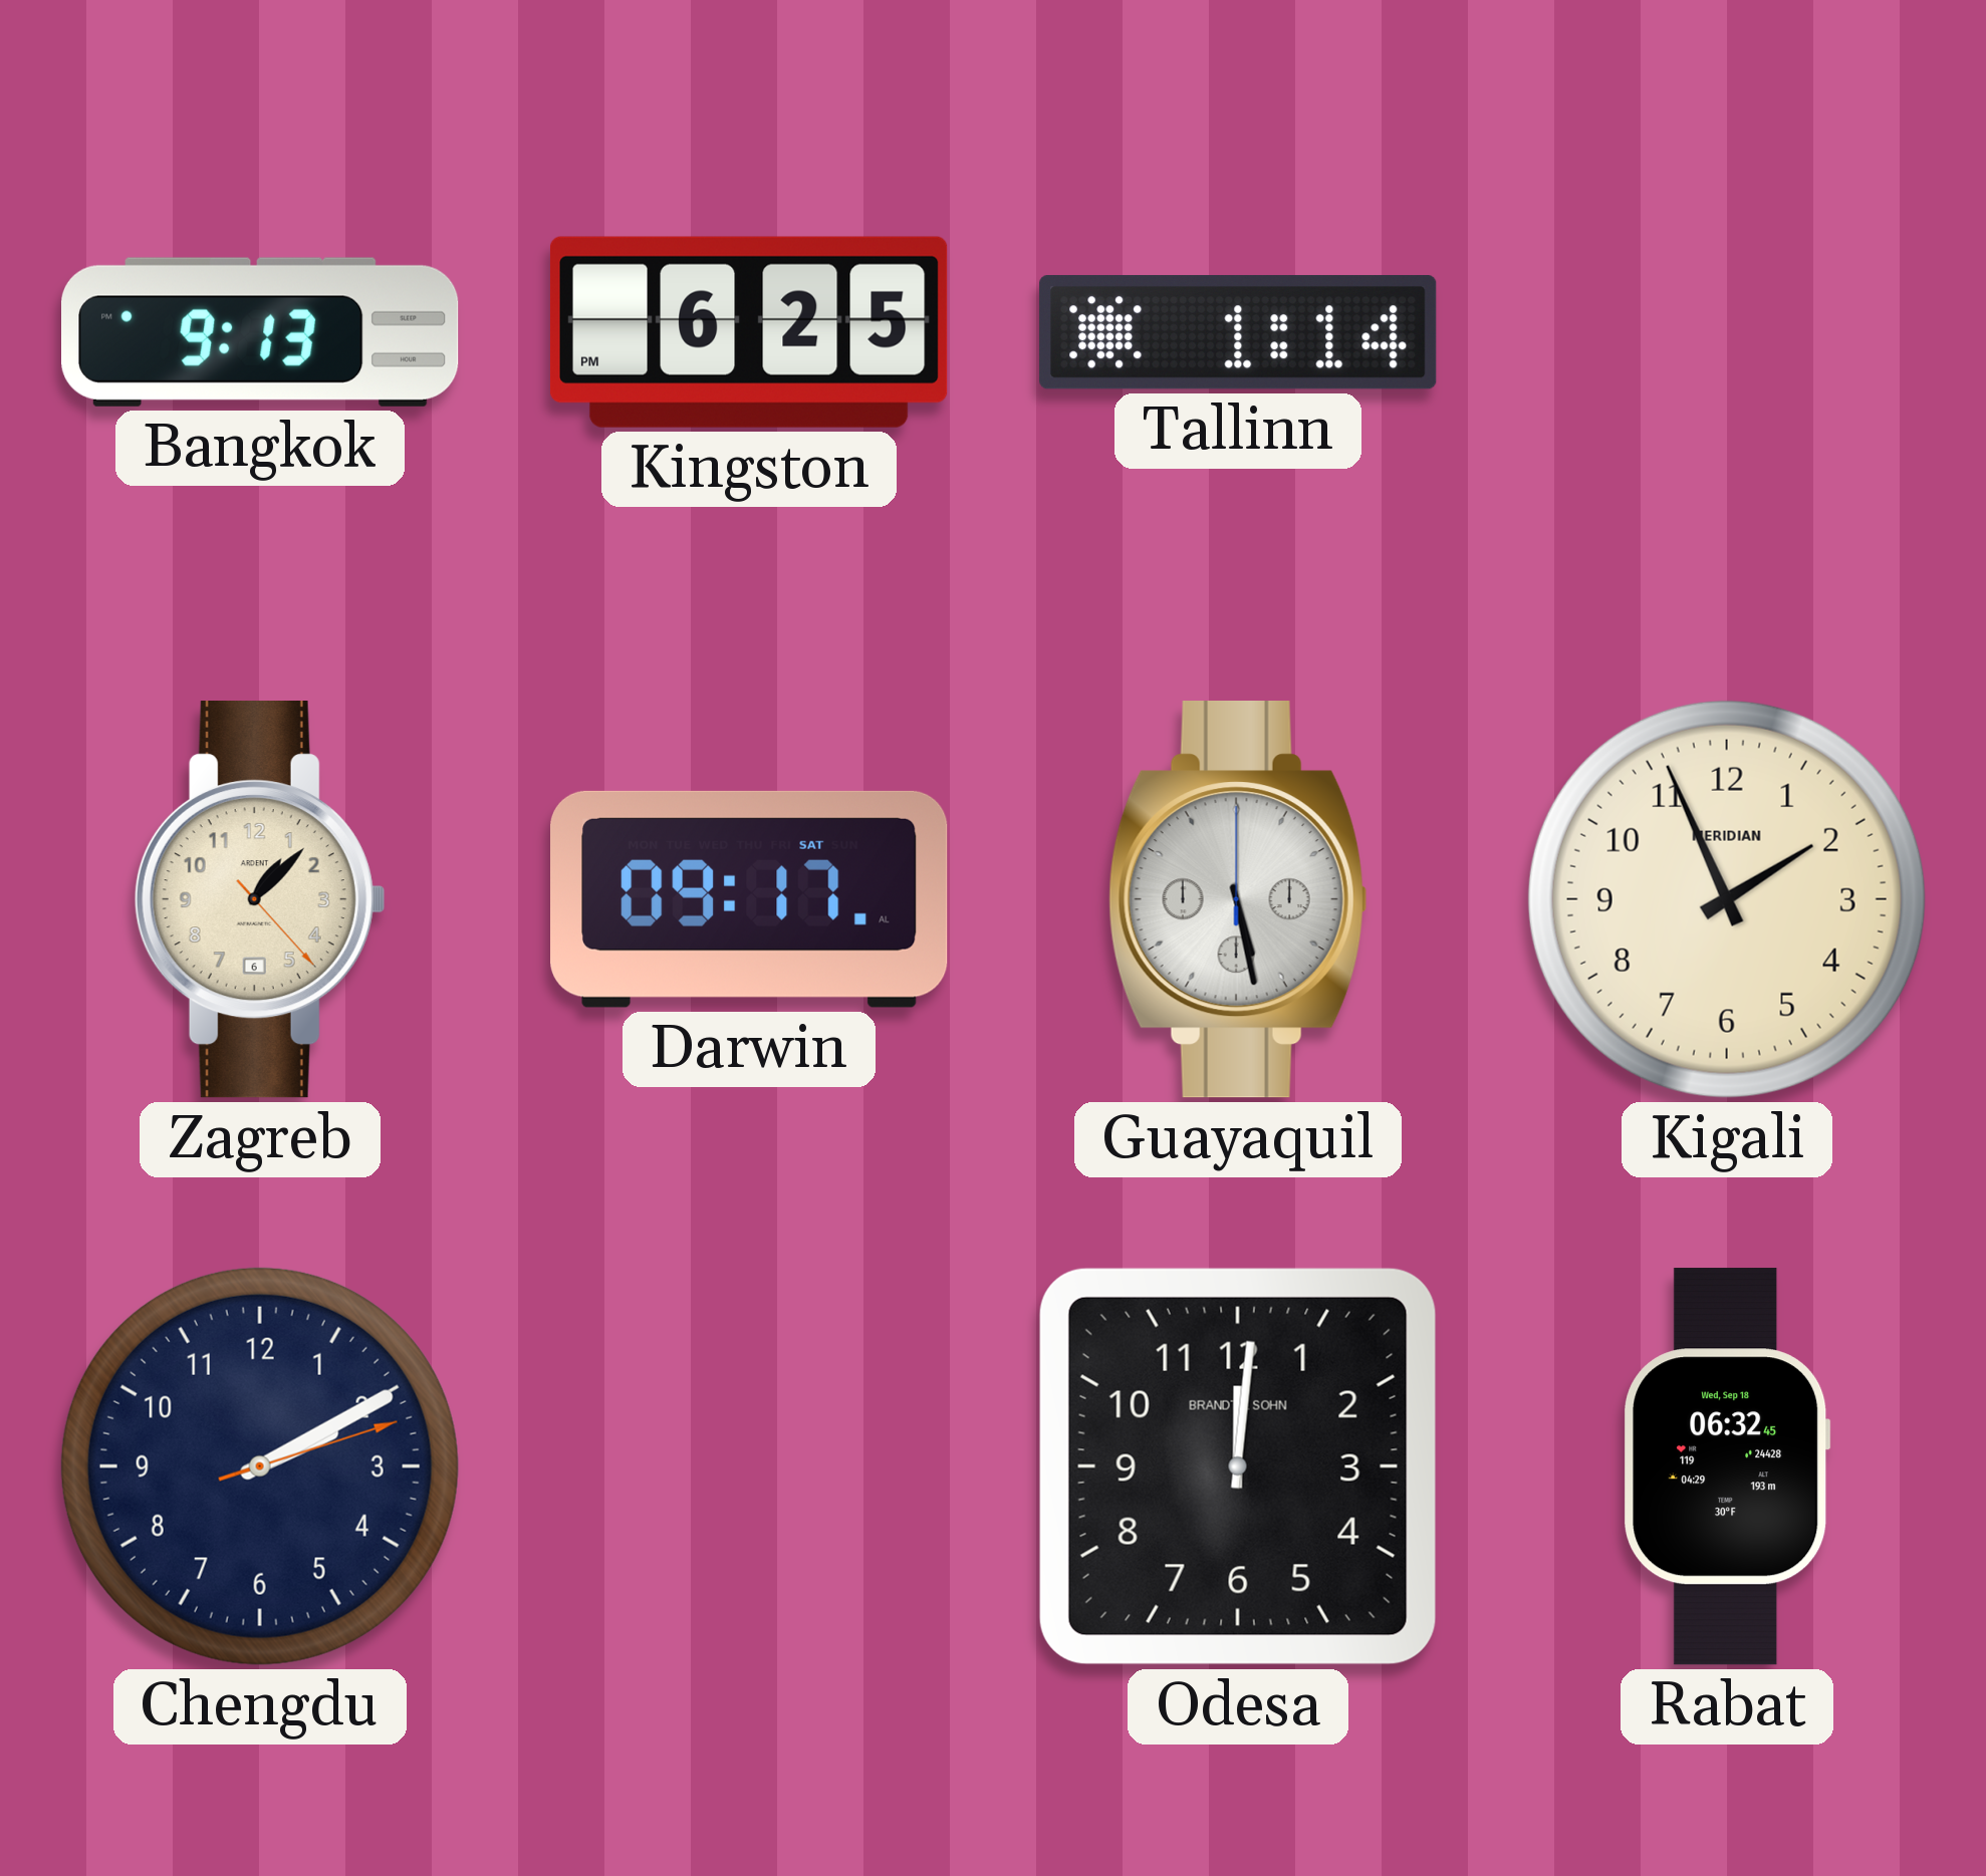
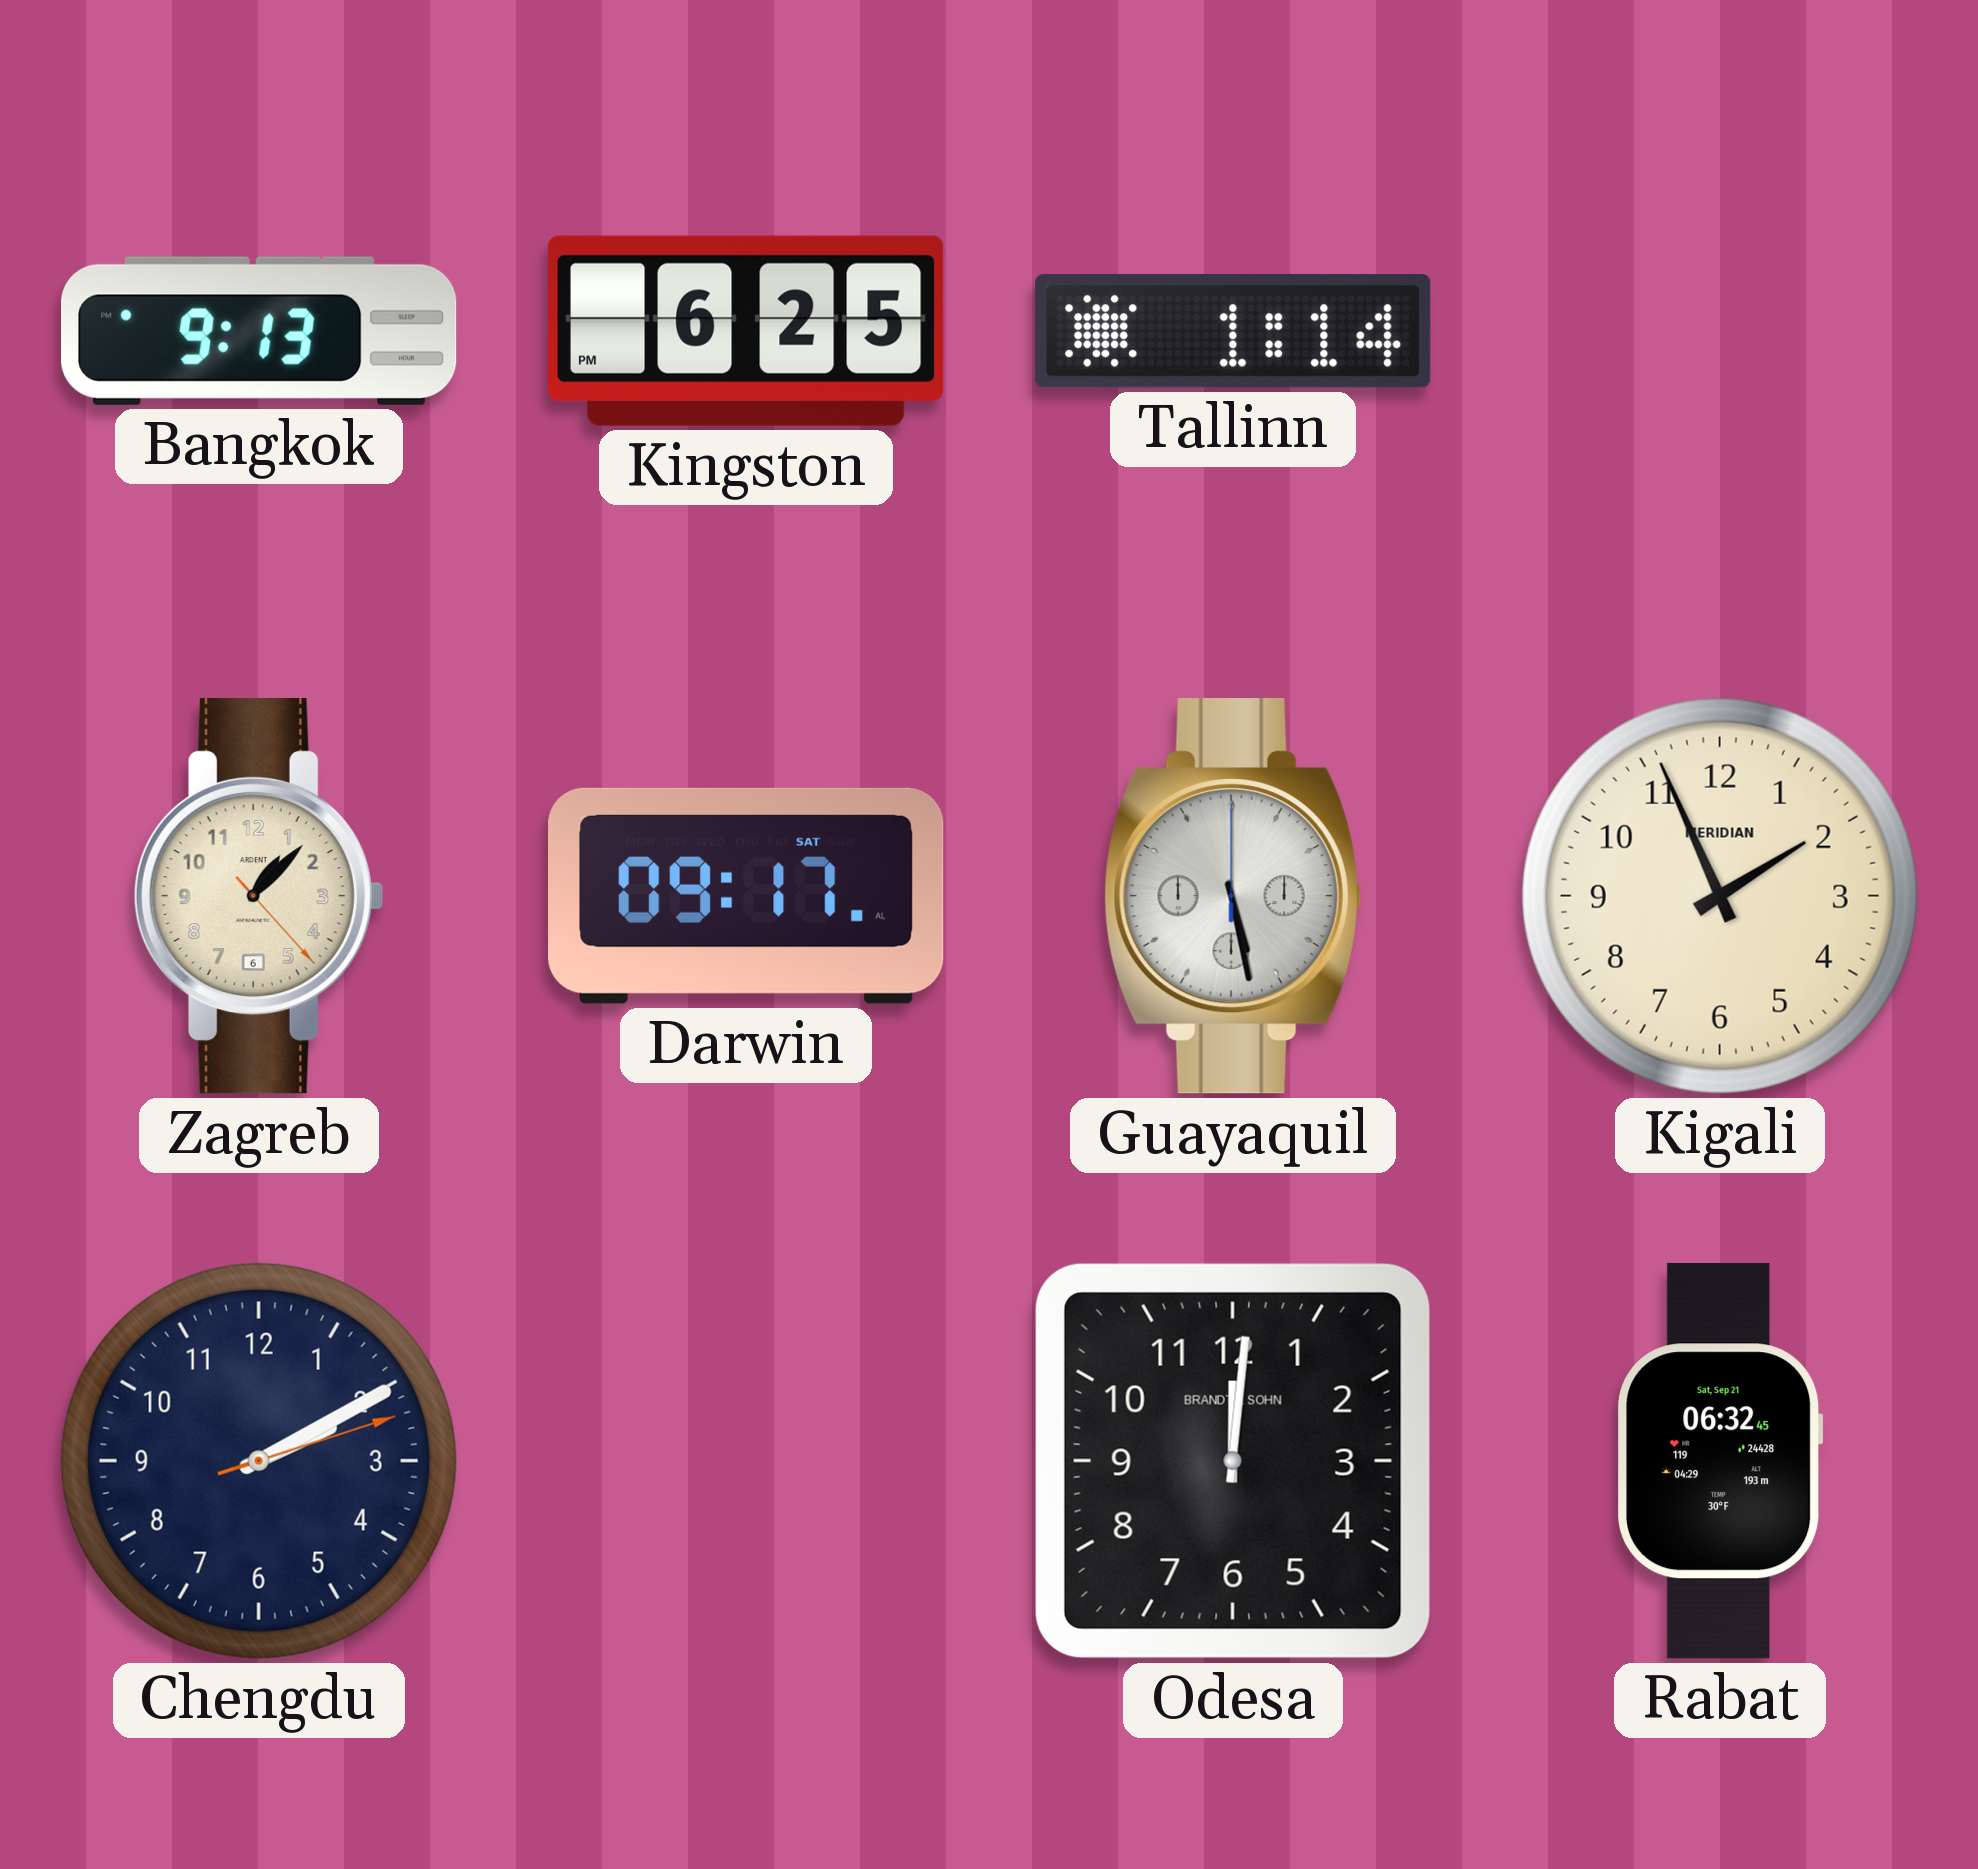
Rabat date: Wed, Sep 18 -> Sat, Sep 21
